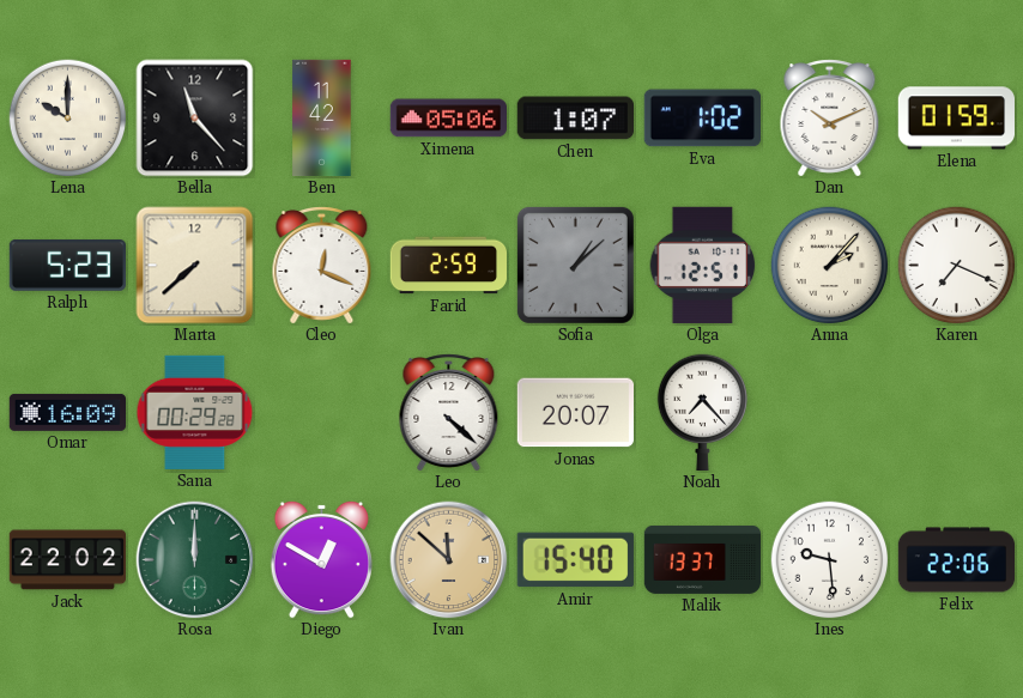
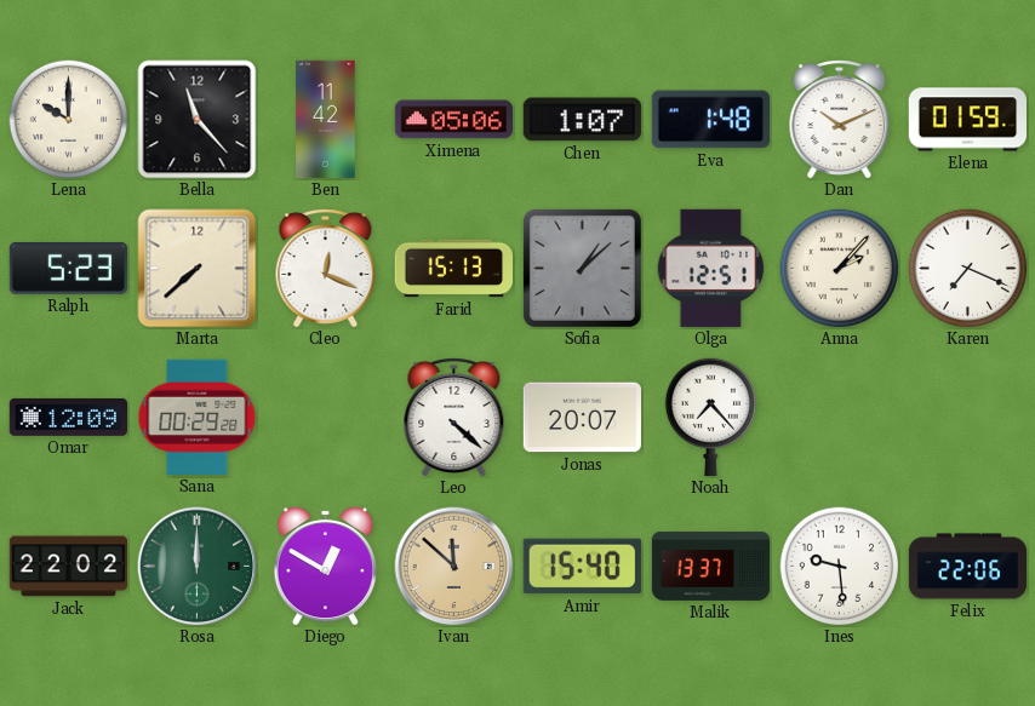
Eva: 1:02 -> 1:48
Farid: 2:59 -> 15:13
Omar: 16:09 -> 12:09
